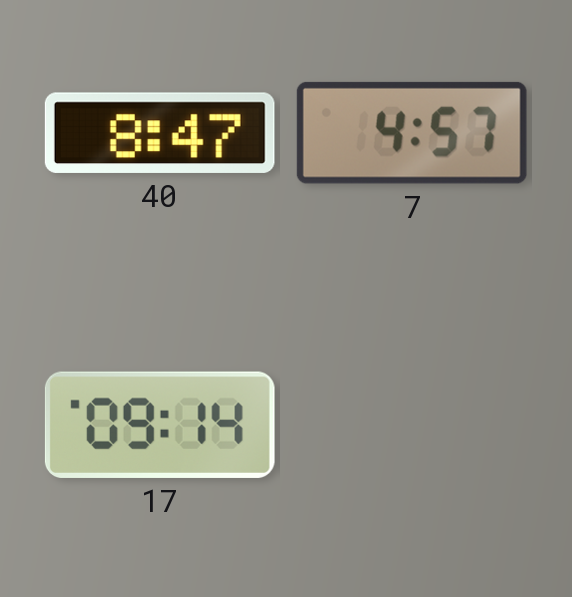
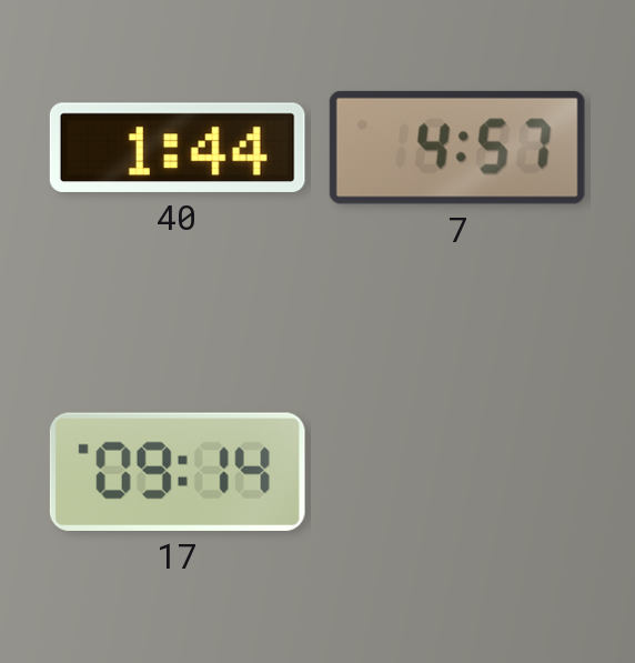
40: 8:47 -> 1:44
